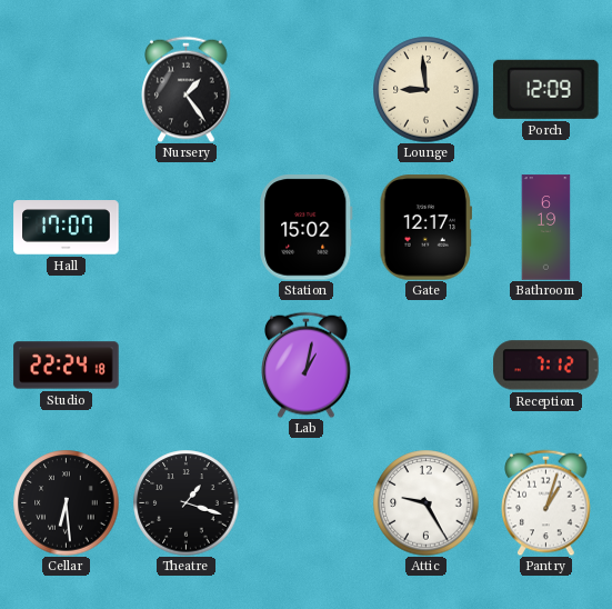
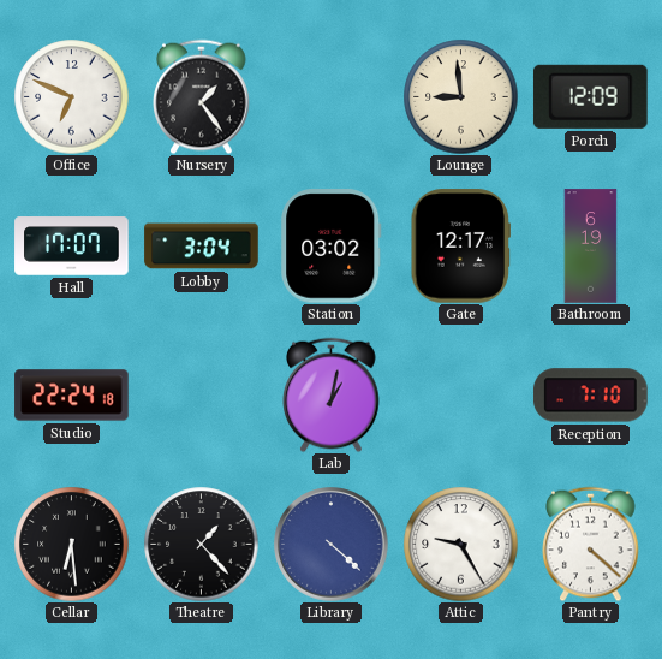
Office: none -> 6:49
Lobby: none -> 3:04
Station: 15:02 -> 03:02
Reception: 7:12 -> 7:10
Theatre: 1:18 -> 1:23
Library: none -> 4:22
Pantry: 1:03 -> 4:22
